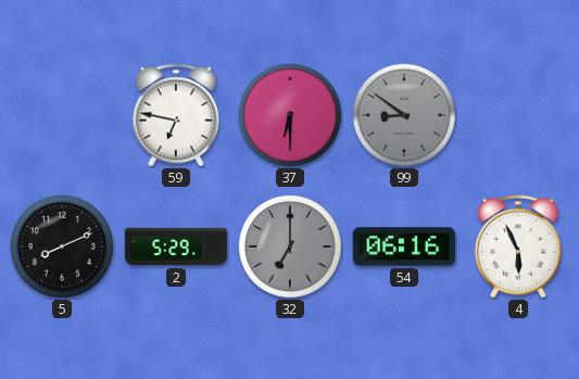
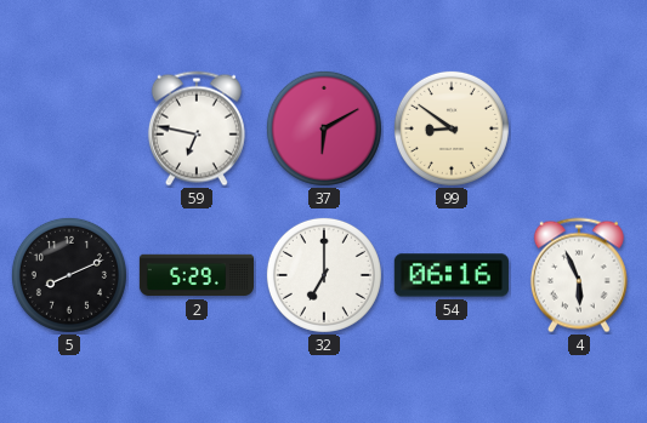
37: 6:30 -> 6:10
99 dial: grey -> cream
32 dial: grey -> white
